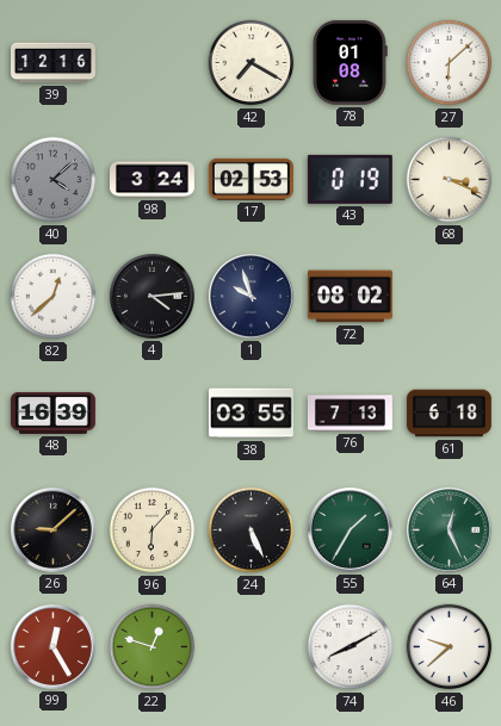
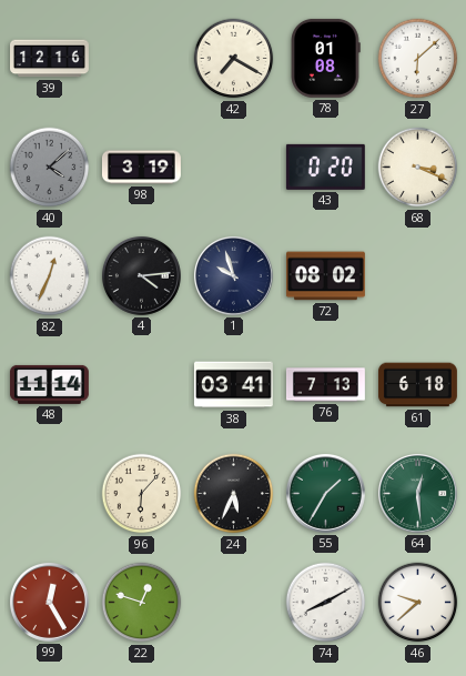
98: 3:24 -> 3:19
17: 02:53 -> none
43: 0:19 -> 0:20
82: 12:38 -> 12:34
48: 16:39 -> 11:14
38: 03:55 -> 03:41
26: 9:08 -> none
24: 5:26 -> 5:34
64: 12:26 -> 12:29
